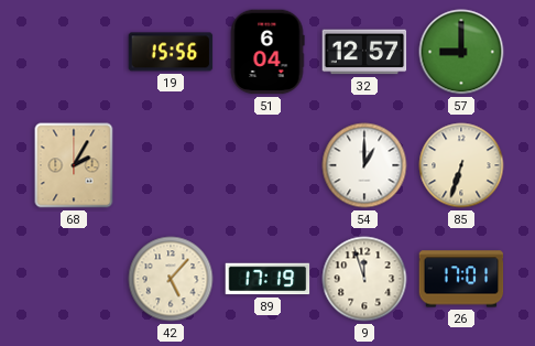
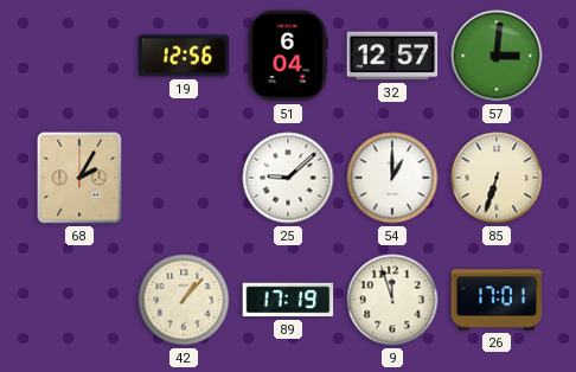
19: 15:56 -> 12:56
57: 9:00 -> 3:01
25: none -> 9:08
42: 5:07 -> 1:07
